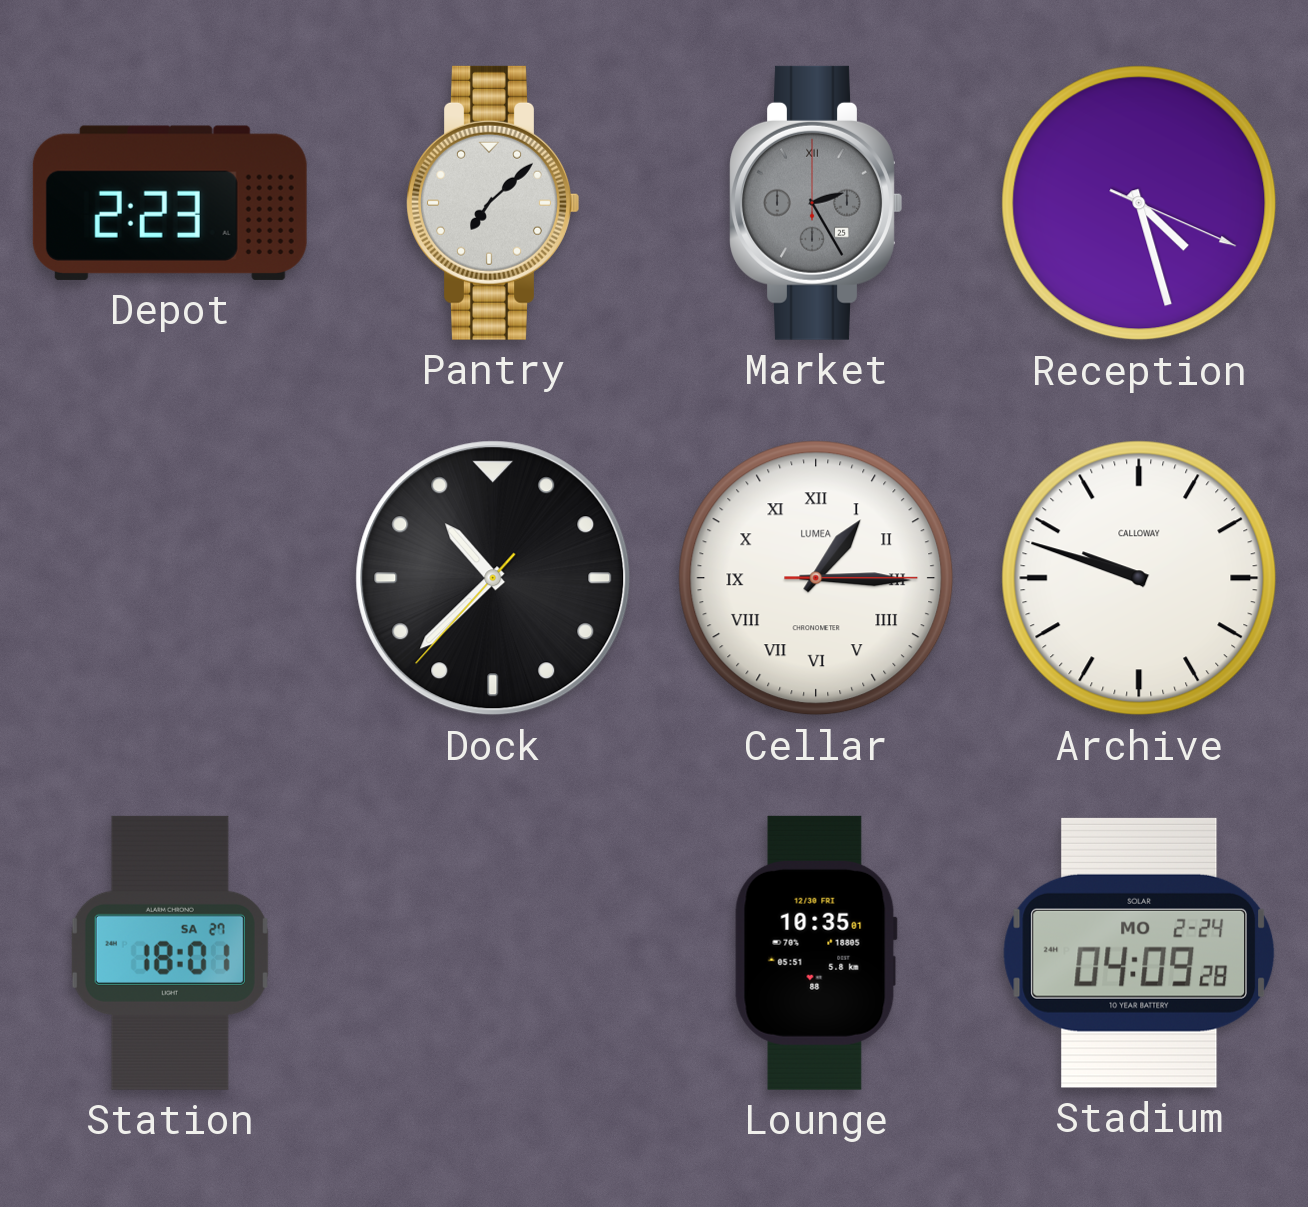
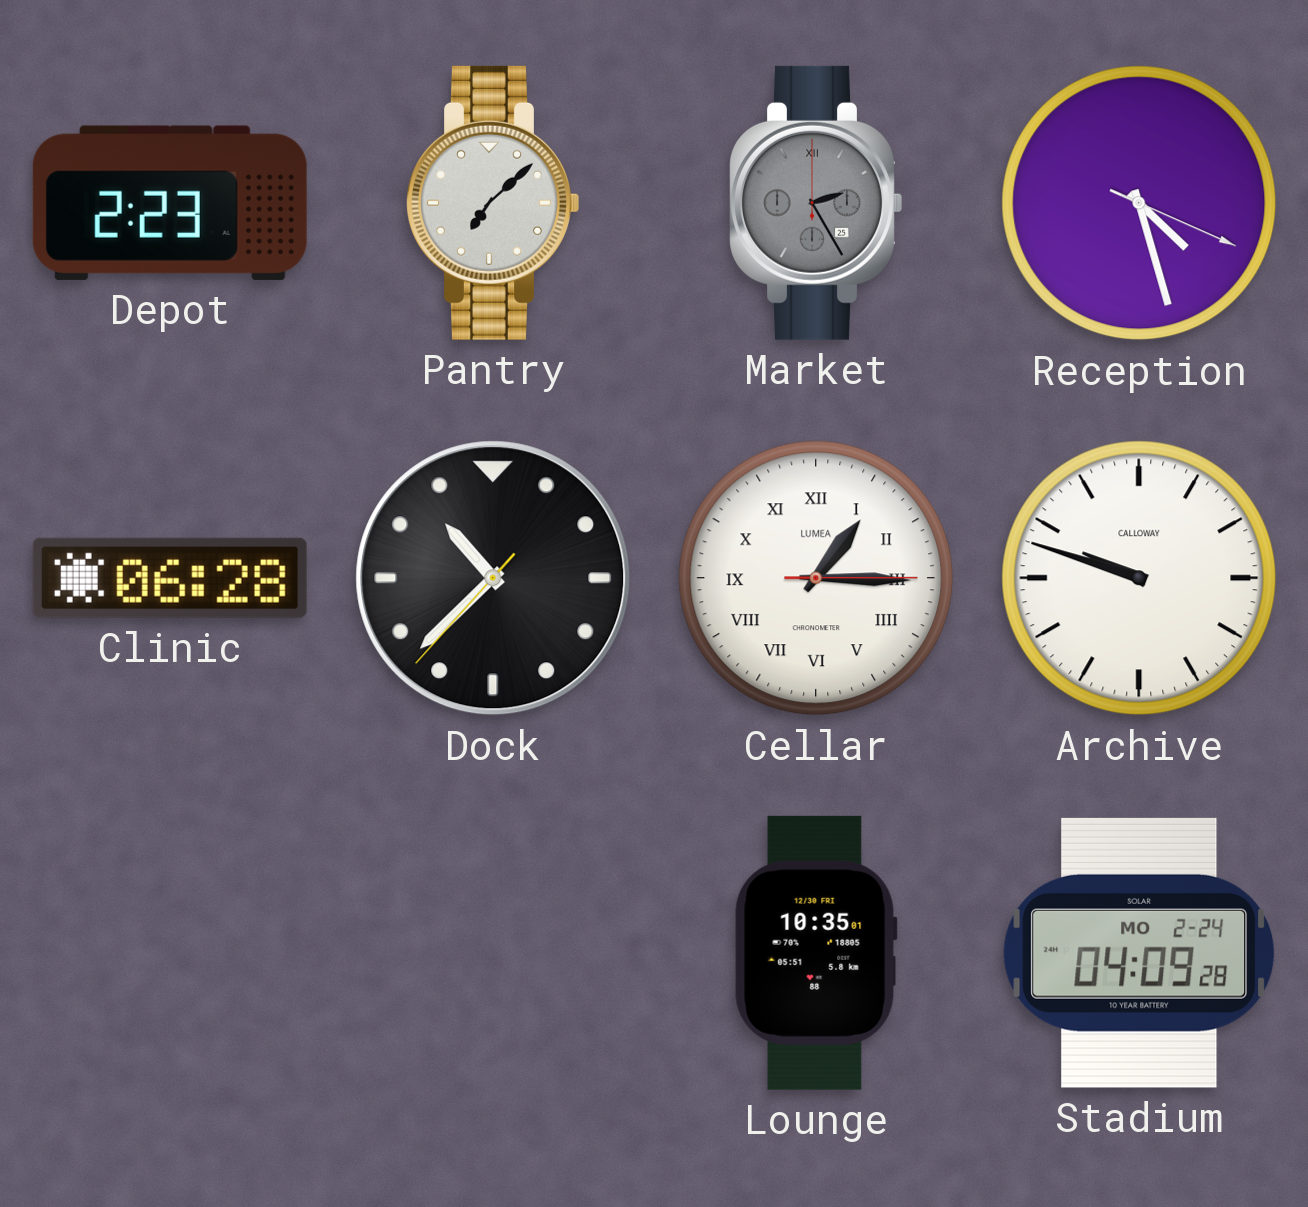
Clinic: none -> 06:28
Station: 18:01 -> none
